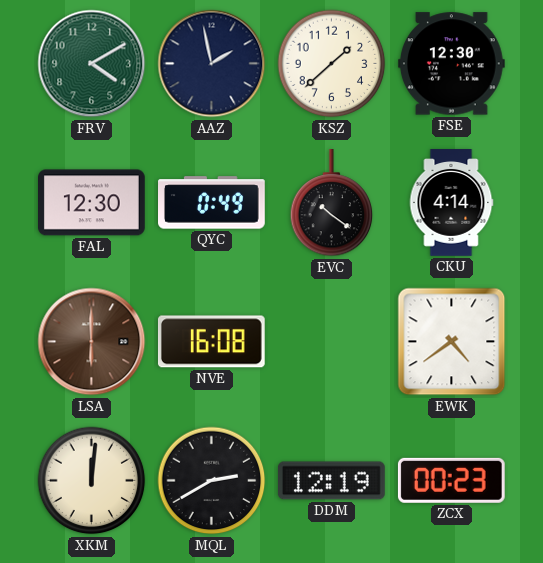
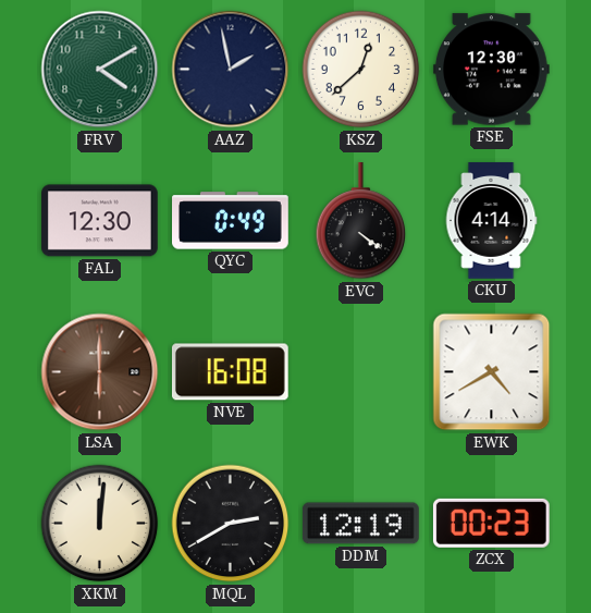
KSZ: 1:38 -> 12:38
EVC: 10:21 -> 4:21
EWK: 4:39 -> 4:40
